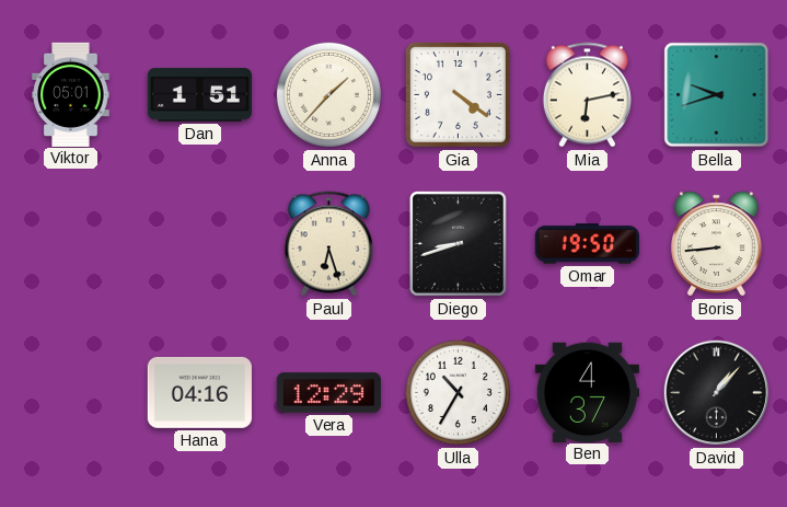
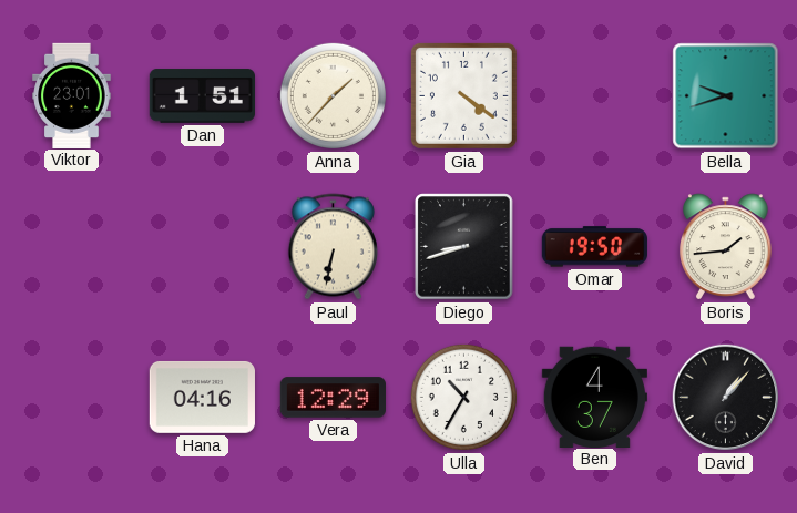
Viktor: 05:01 -> 23:01
Mia: 6:13 -> none
Paul: 6:27 -> 6:32
Boris: 8:44 -> 1:44
